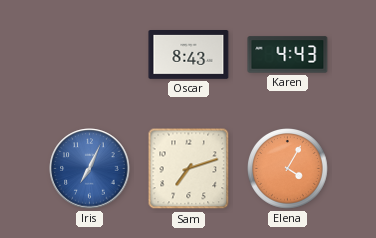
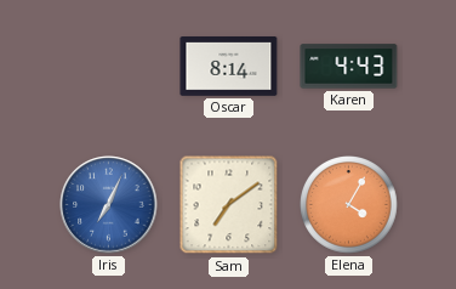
Oscar: 8:43 -> 8:14
Sam: 7:12 -> 7:09
